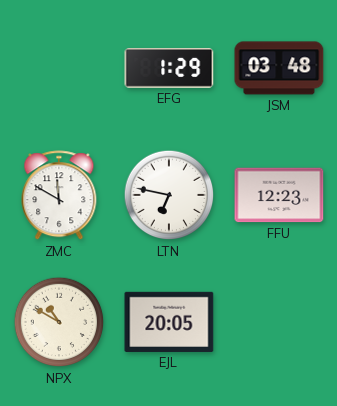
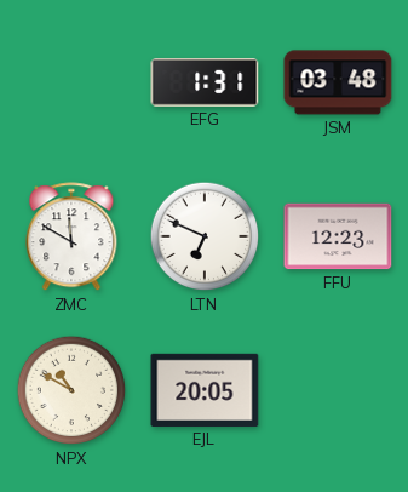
EFG: 1:29 -> 1:31
LTN: 6:47 -> 6:49
